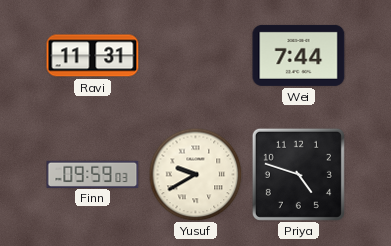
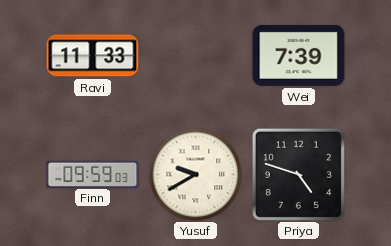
Ravi: 11:31 -> 11:33
Wei: 7:44 -> 7:39
